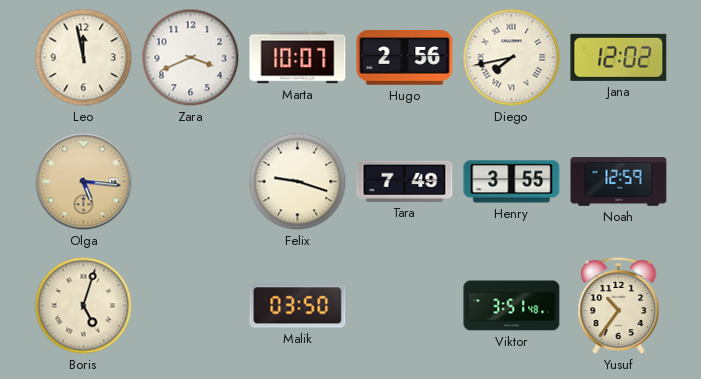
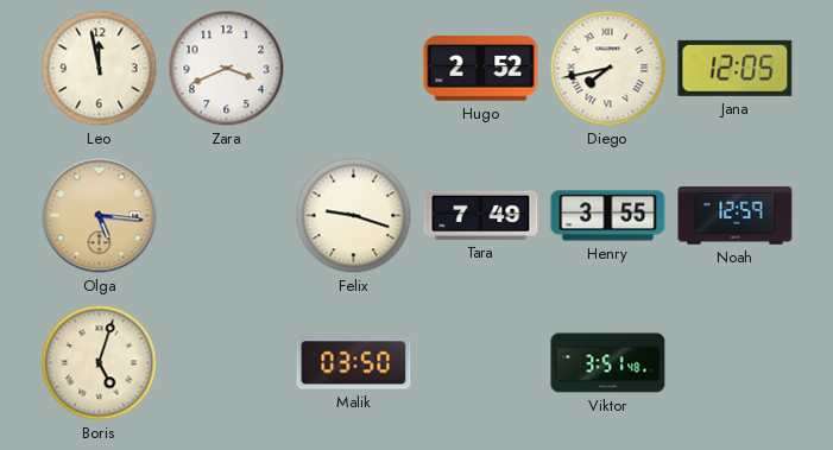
Marta: 10:07 -> none
Hugo: 2:56 -> 2:52
Jana: 12:02 -> 12:05
Yusuf: 10:36 -> none
